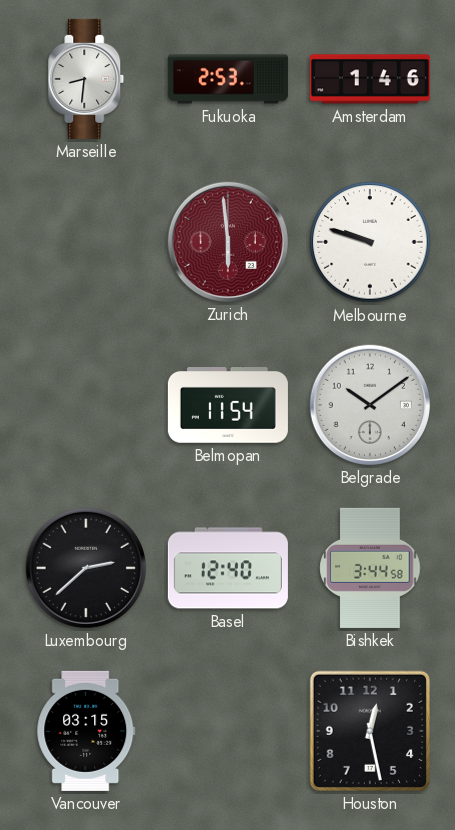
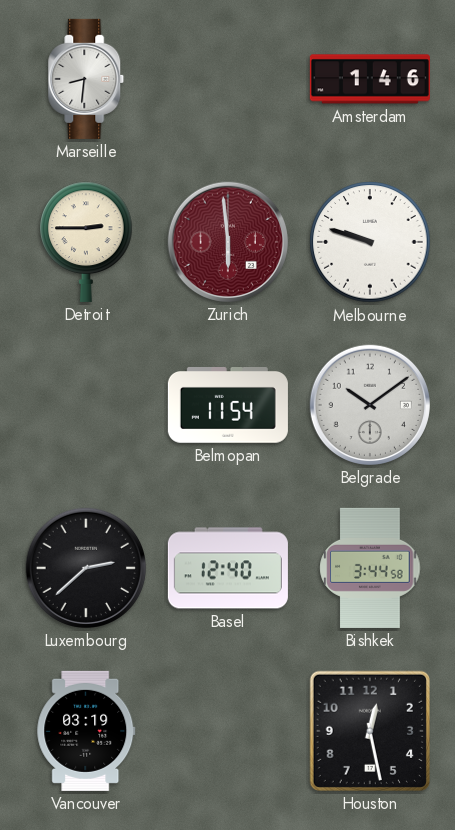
Fukuoka: 2:53 -> none
Detroit: none -> 2:45
Vancouver: 03:15 -> 03:19
